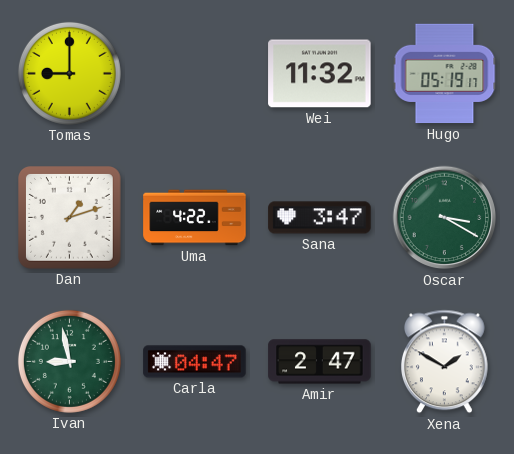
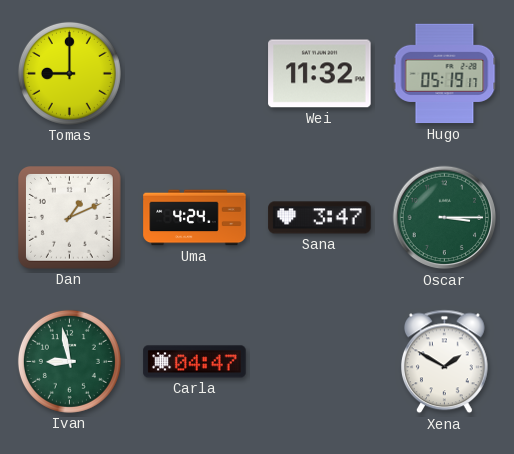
Dan: 1:12 -> 1:11
Uma: 4:22 -> 4:24
Oscar: 3:20 -> 3:15
Amir: 2:47 -> none
